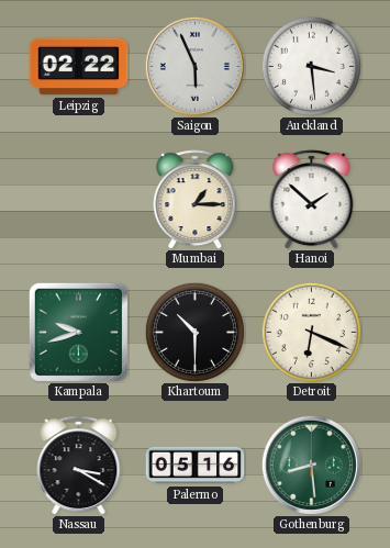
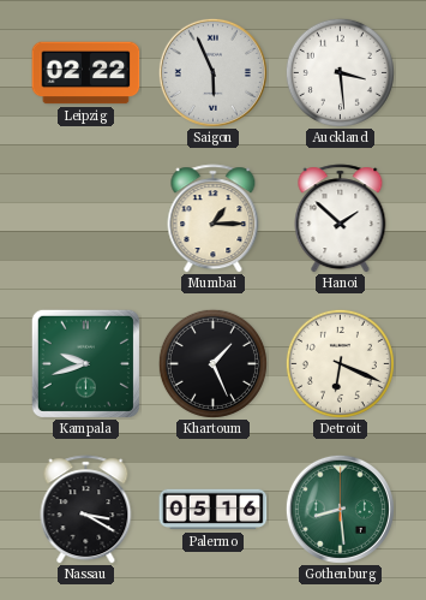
Khartoum: 10:30 -> 1:26
